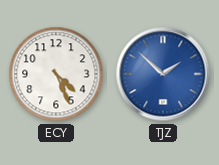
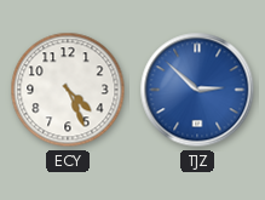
TJZ: 1:52 -> 2:52
